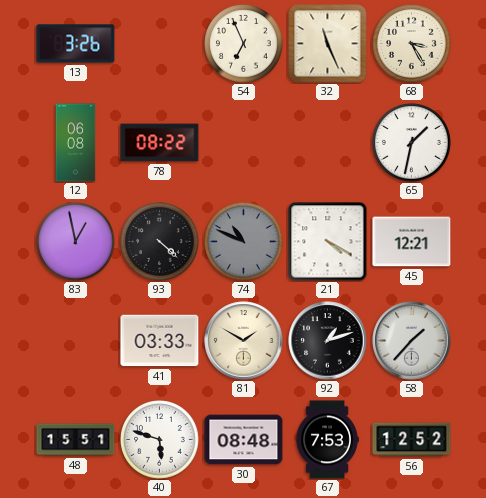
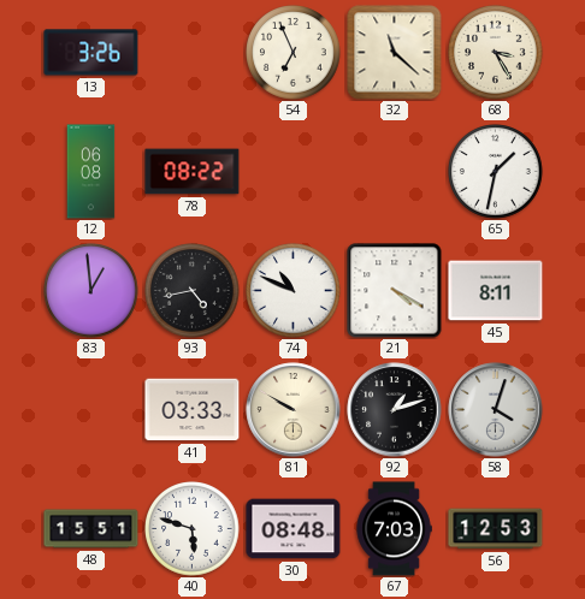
32: 11:26 -> 11:22
83: 12:58 -> 12:59
93: 4:22 -> 4:43
74 dial: grey -> white
45: 12:21 -> 8:11
81: 1:50 -> 9:50
58: 1:37 -> 4:03
67: 7:53 -> 7:03
56: 12:52 -> 12:53
